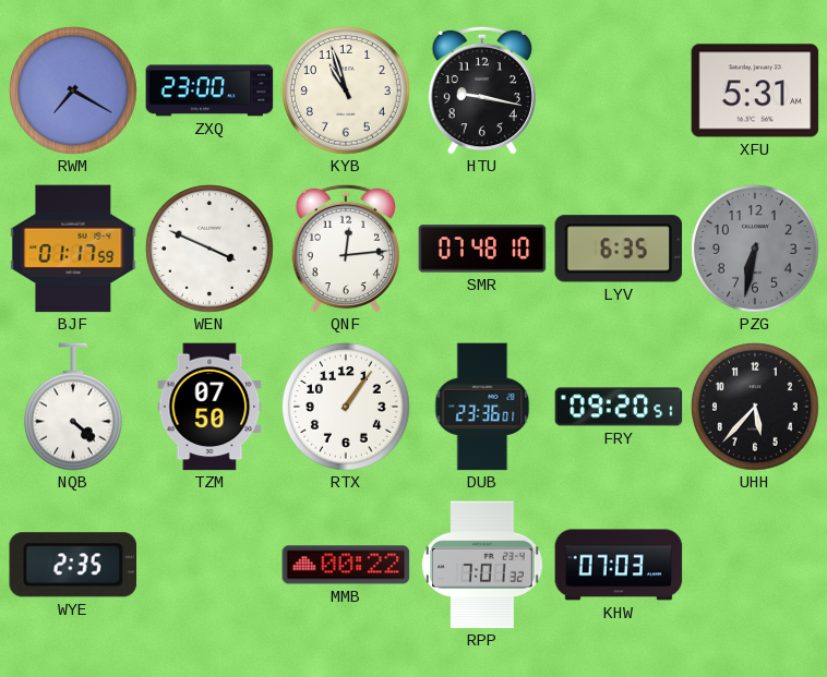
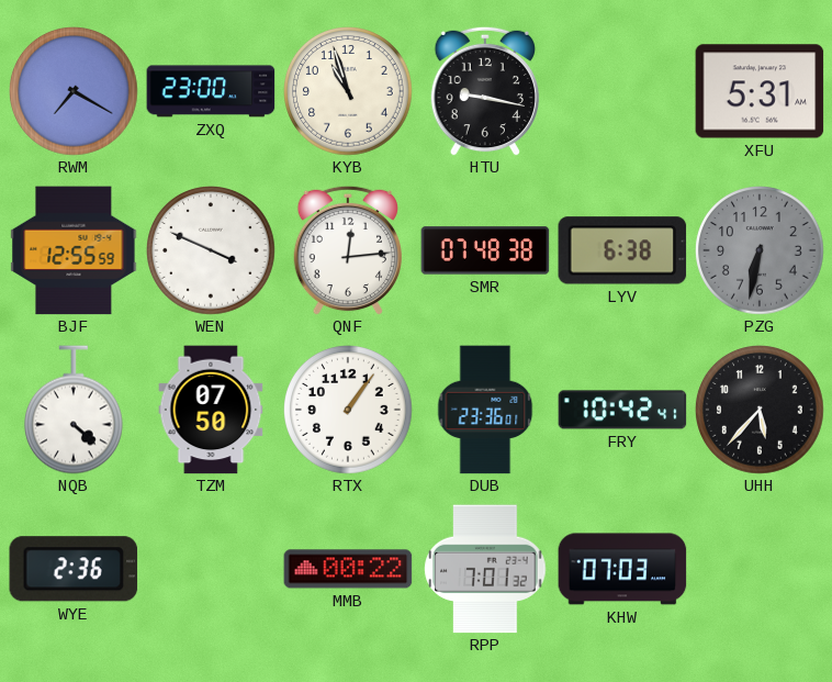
BJF: 01:17 -> 12:55
SMR: 07:48:10 -> 07:48:38
LYV: 6:35 -> 6:38
FRY: 09:20 -> 10:42
WYE: 2:35 -> 2:36
